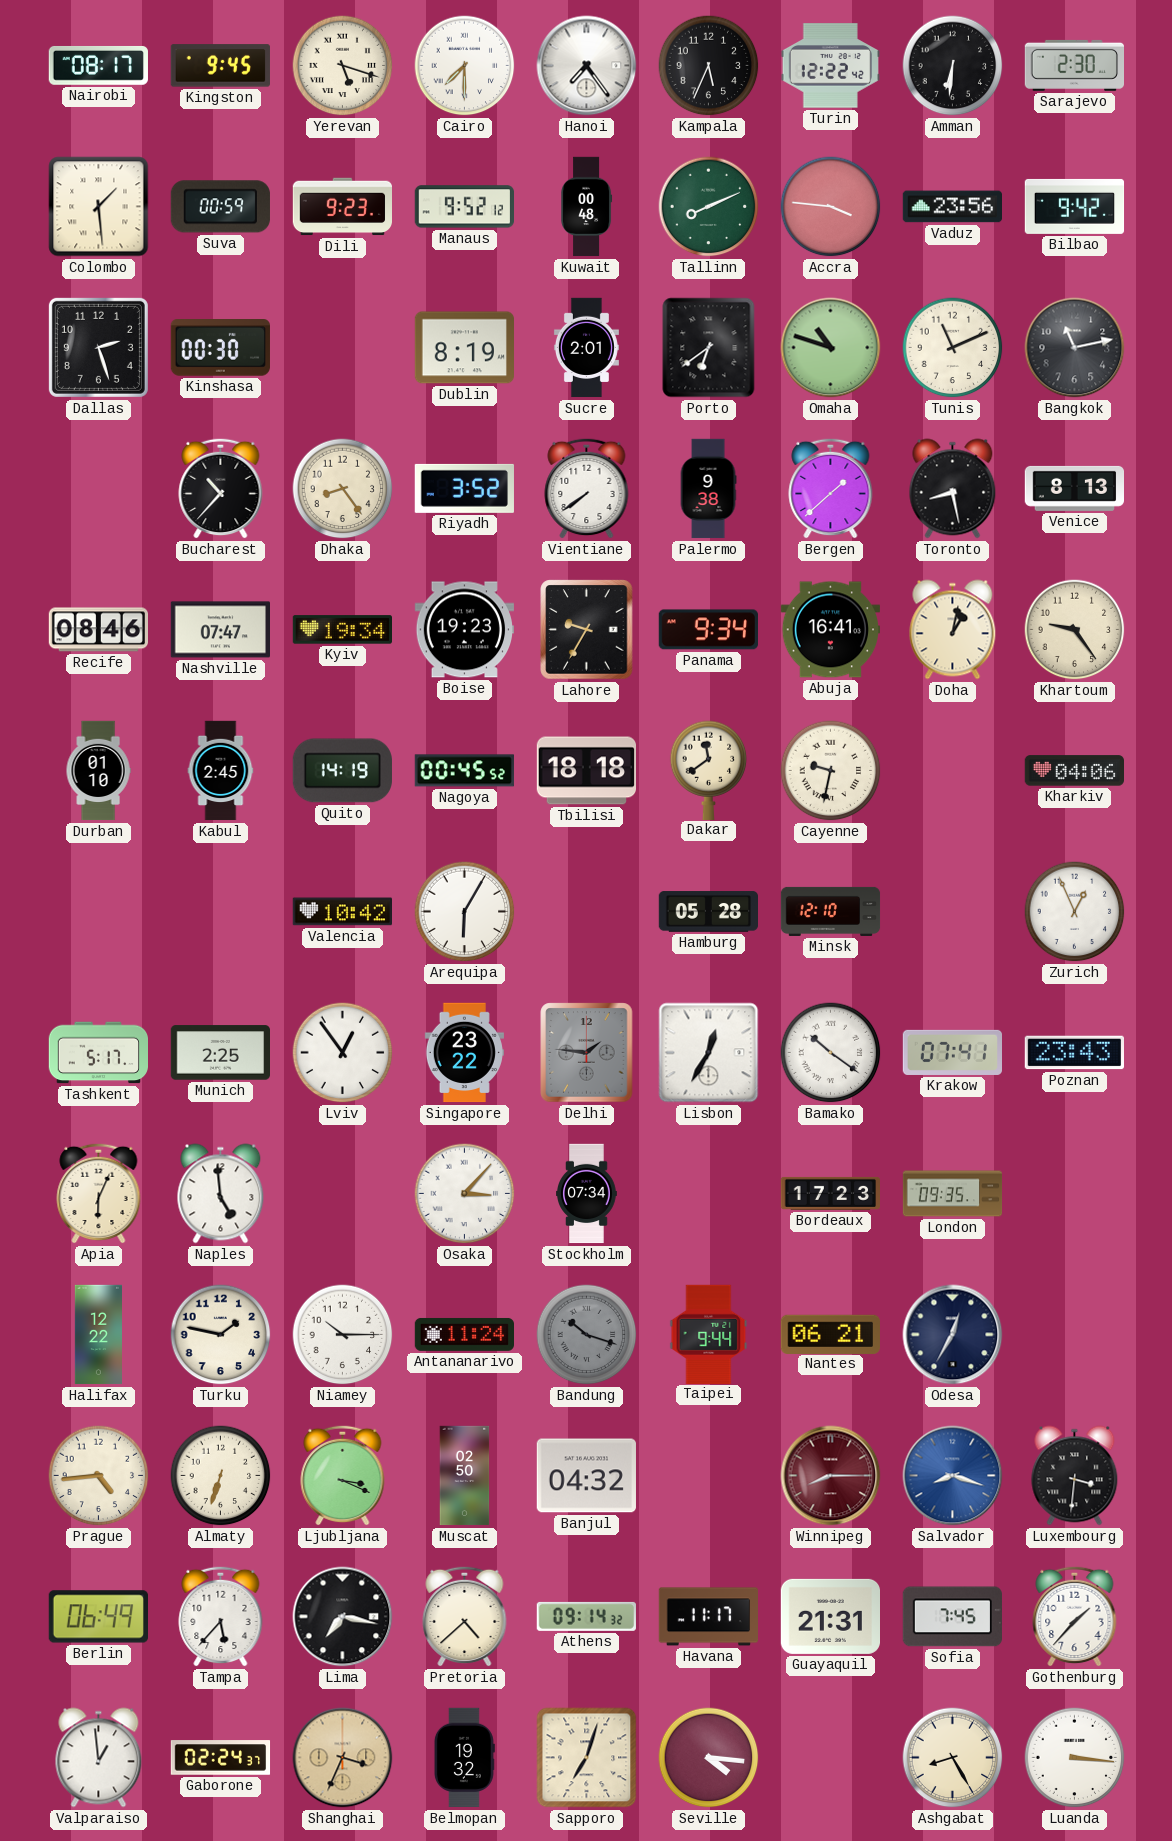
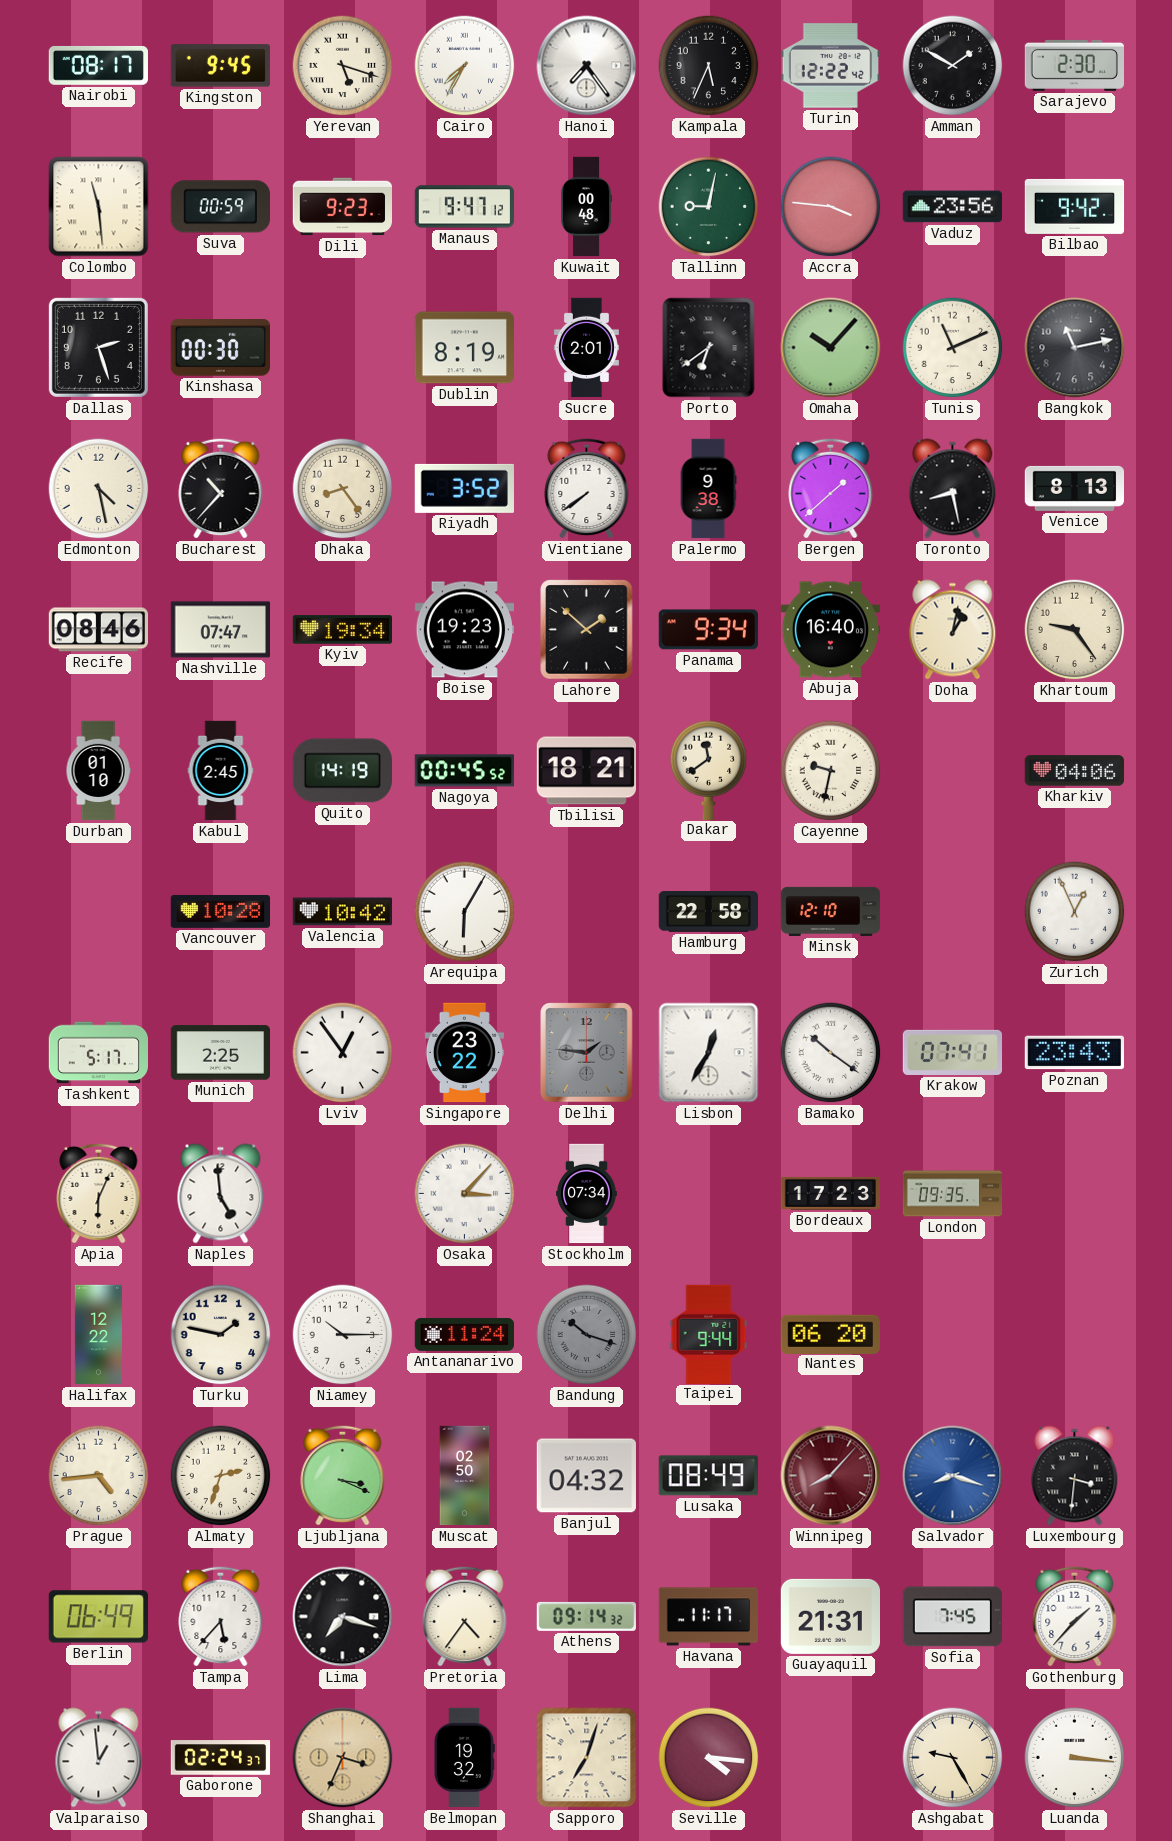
Cairo: 7:30 -> 7:35
Amman: 6:31 -> 1:50
Colombo: 1:29 -> 11:29
Manaus: 9:52 -> 9:47
Tallinn: 8:11 -> 9:02
Omaha: 10:48 -> 10:07
Edmonton: none -> 4:28
Lahore: 9:35 -> 1:52
Abuja: 16:41 -> 16:40
Tbilisi: 18:18 -> 18:21
Vancouver: none -> 10:28
Hamburg: 05:28 -> 22:58
Nantes: 06:21 -> 06:20
Odesa: 12:35 -> none
Almaty: 6:33 -> 2:33
Lusaka: none -> 08:49
Winnipeg: 8:15 -> 8:07
Lima: 7:17 -> 7:18
Pretoria: 4:38 -> 4:36
Ashgabat: 8:25 -> 9:25
